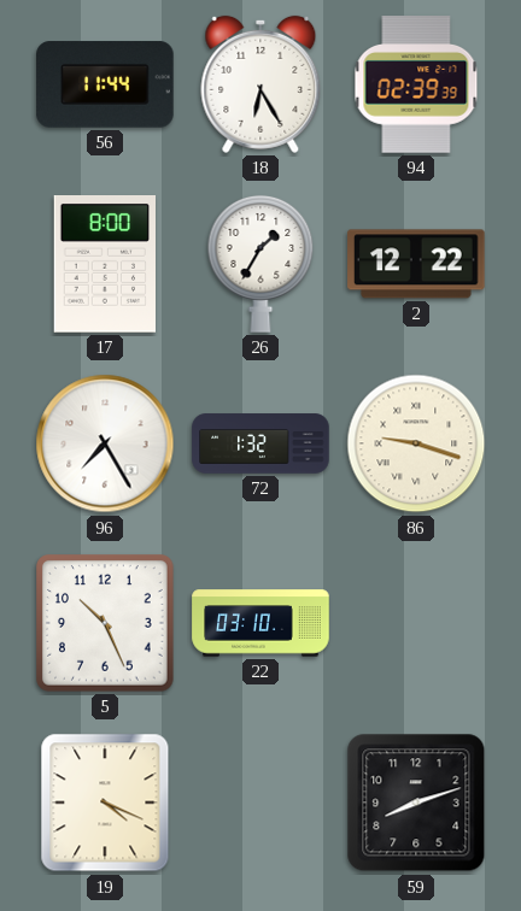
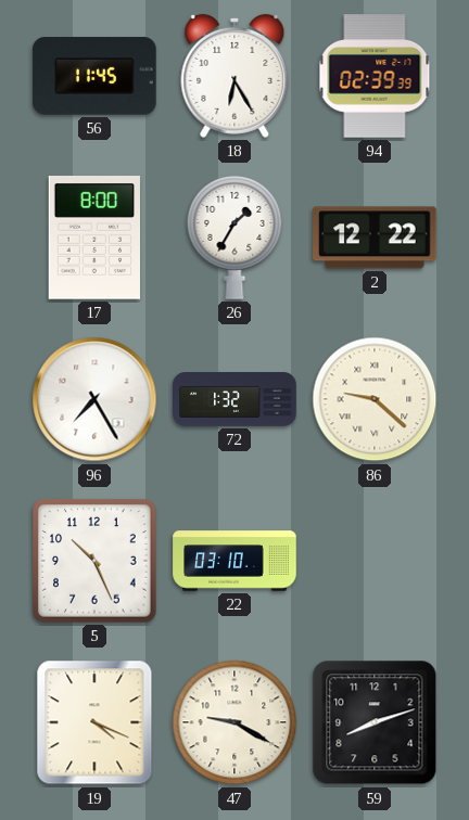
56: 11:44 -> 11:45
86: 9:18 -> 9:22
47: none -> 9:20
